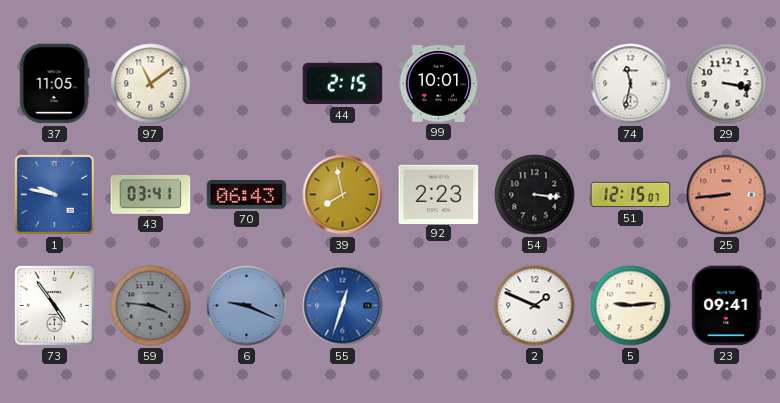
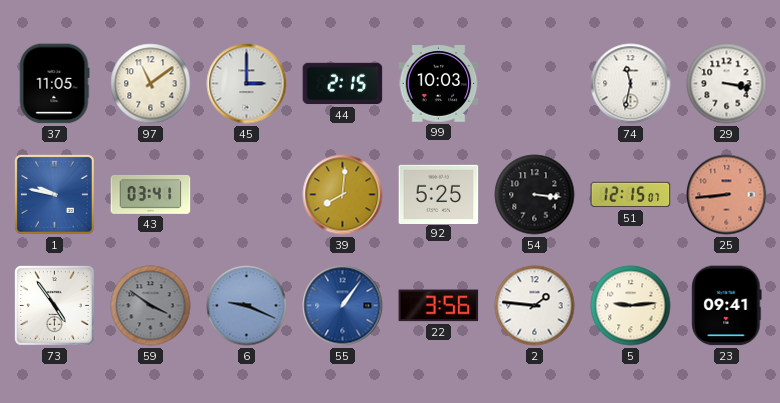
45: none -> 3:00
99: 10:01 -> 10:03
70: 06:43 -> none
39: 7:58 -> 8:01
92: 2:23 -> 5:25
59: 3:46 -> 3:51
55: 12:33 -> 1:06
22: none -> 3:56
2: 1:49 -> 1:46
